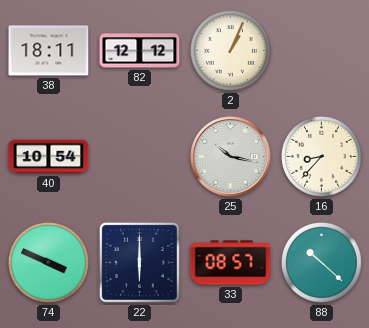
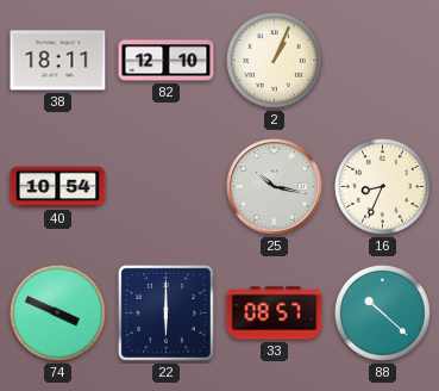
82: 12:12 -> 12:10
16: 8:37 -> 8:34
